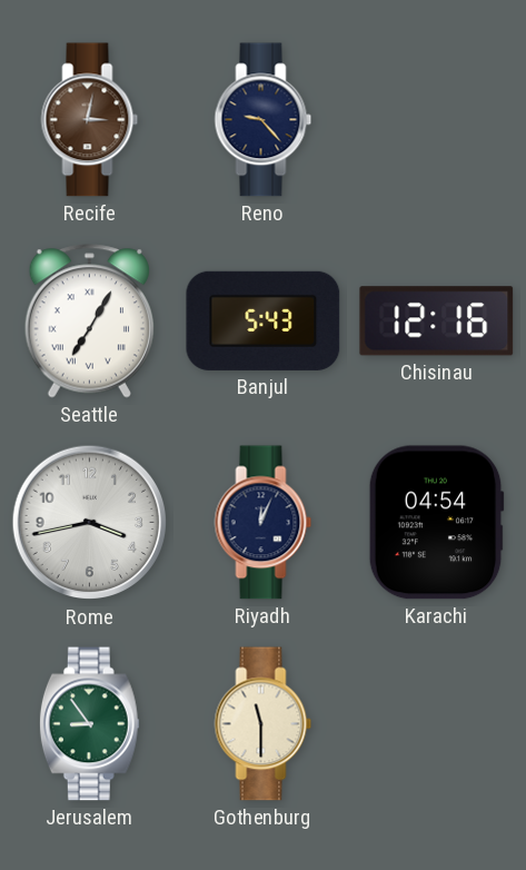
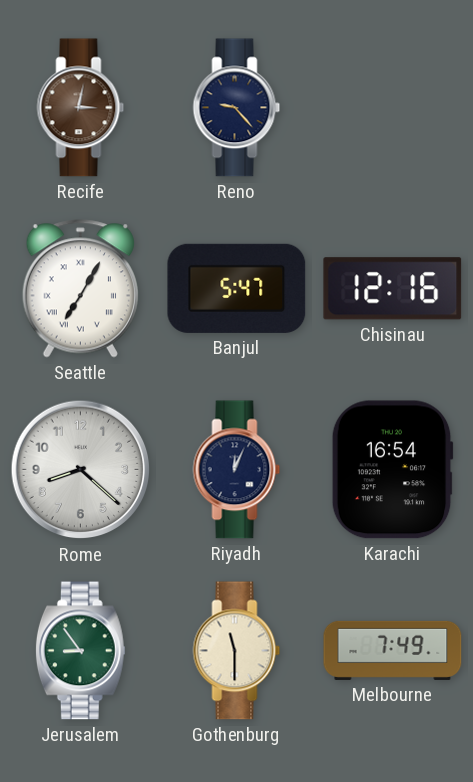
Banjul: 5:43 -> 5:47
Rome: 3:43 -> 8:22
Karachi: 04:54 -> 16:54
Melbourne: none -> 7:49
